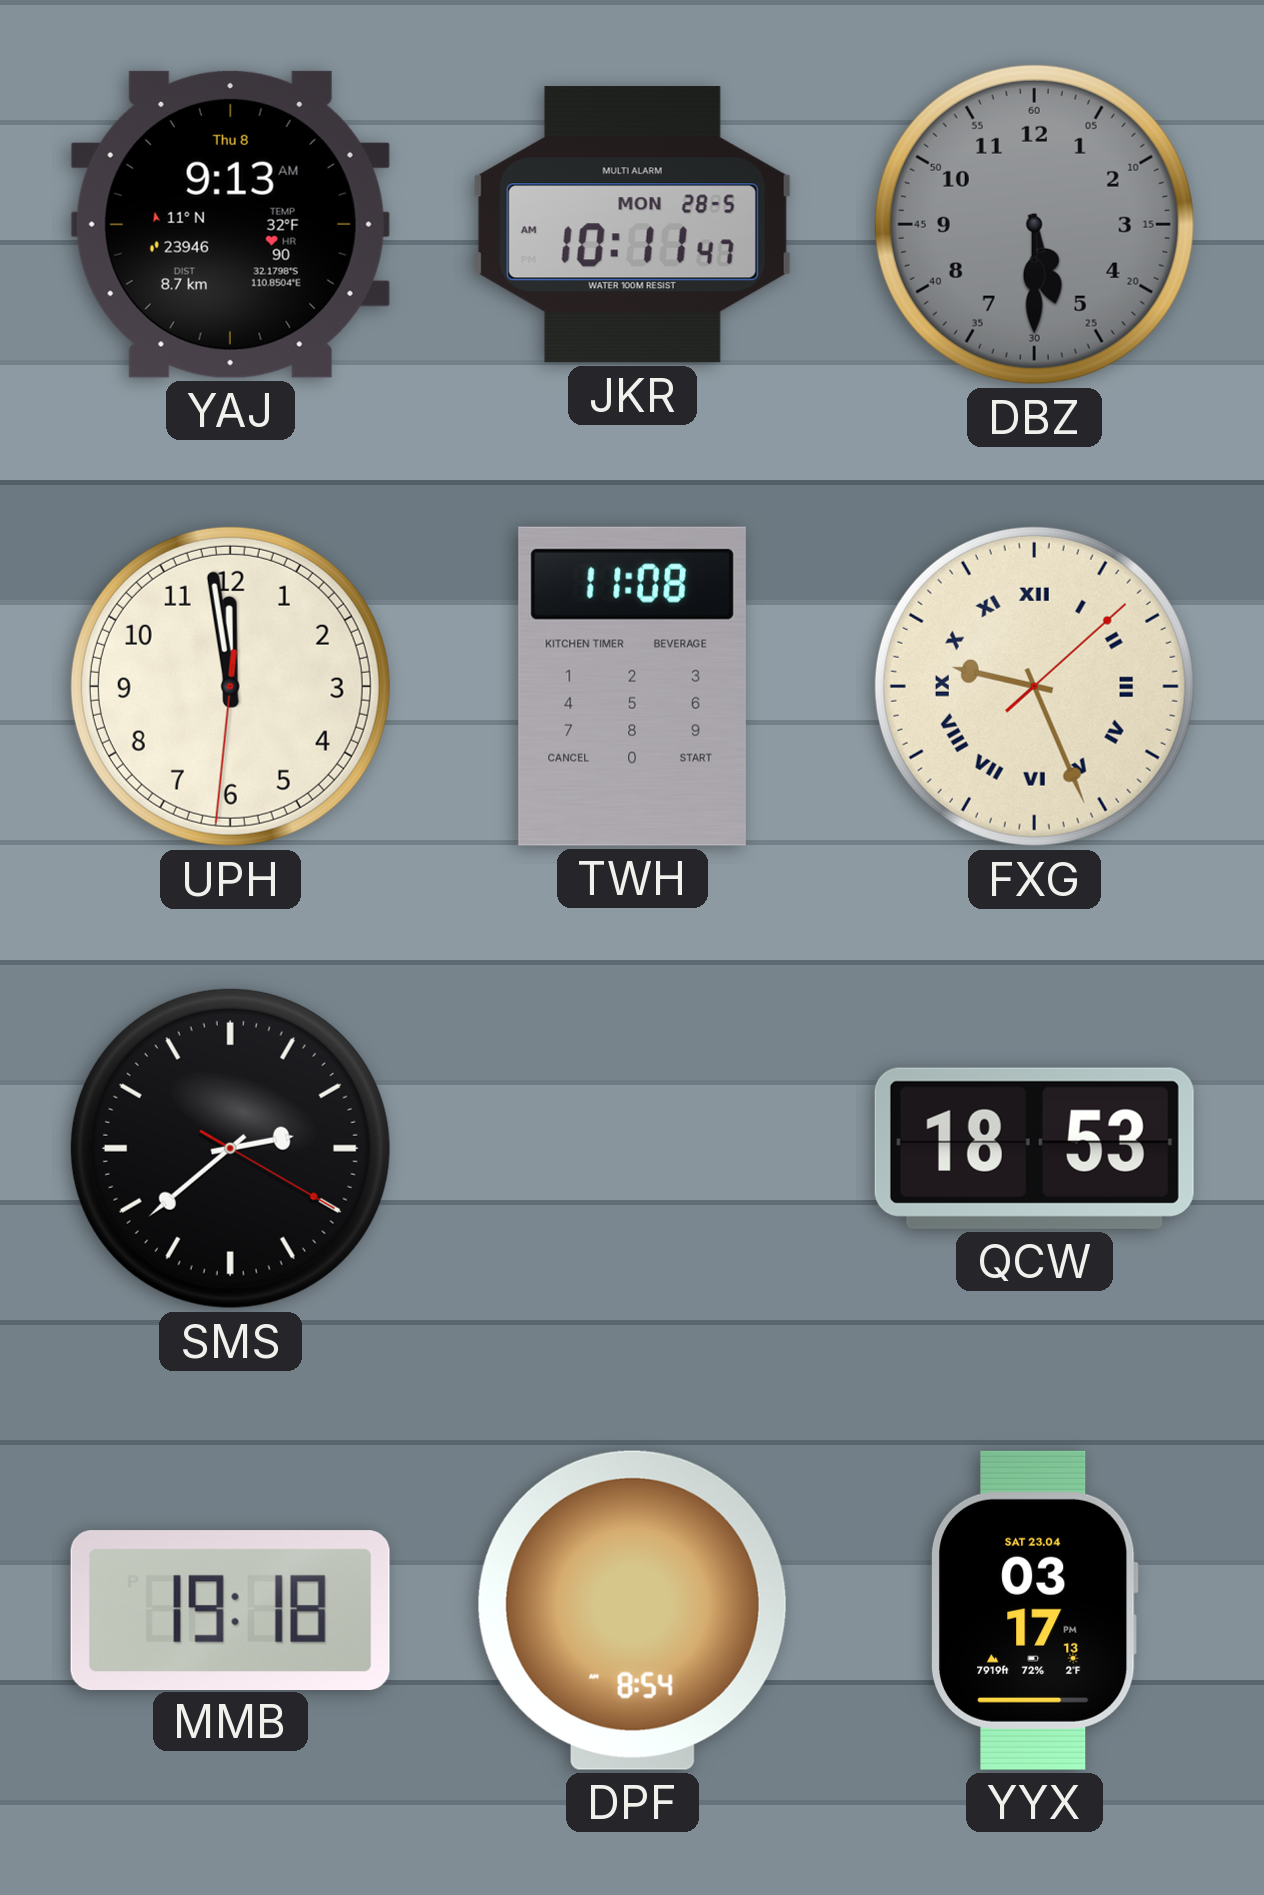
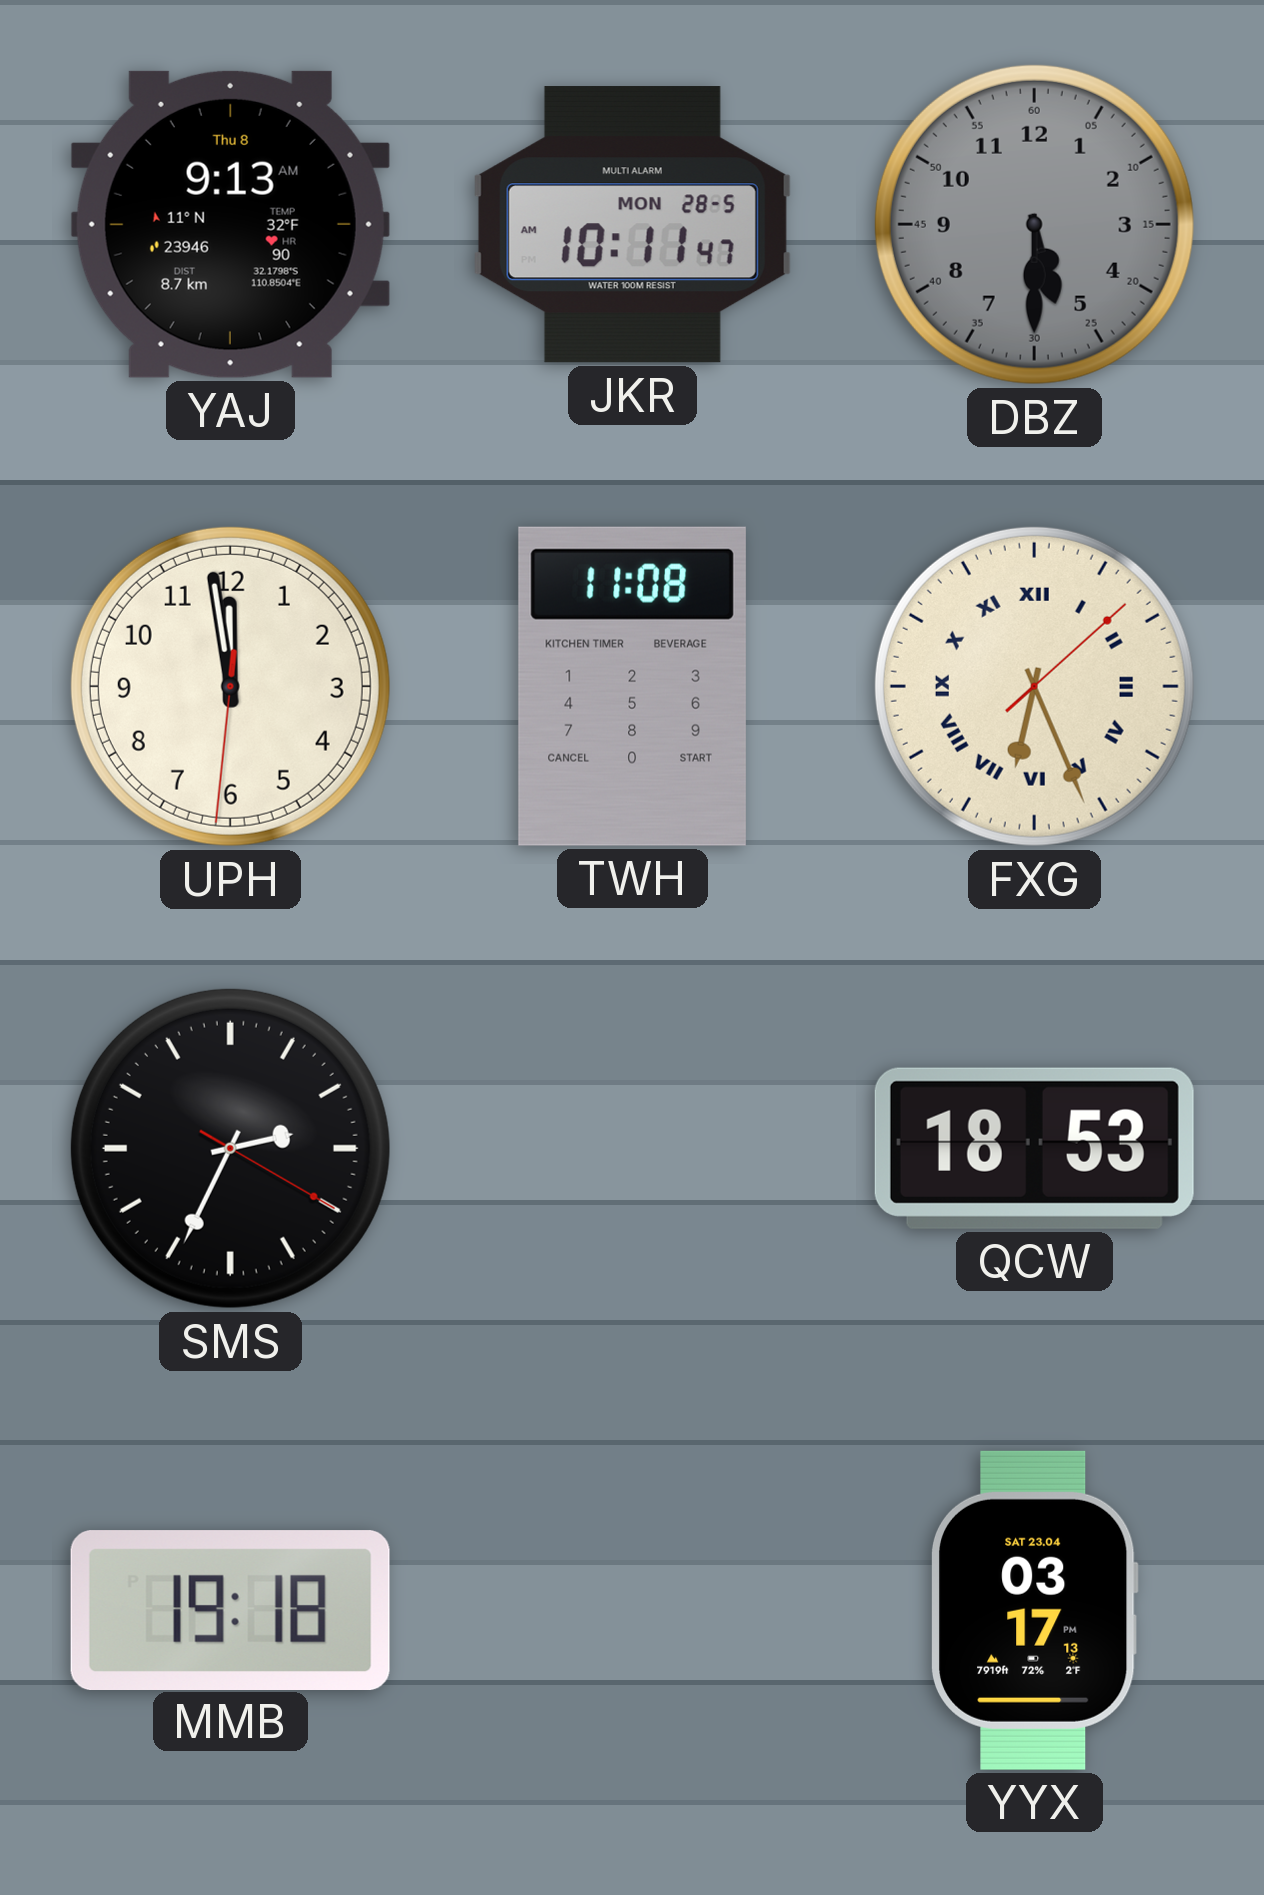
FXG: 9:26 -> 6:26
SMS: 2:38 -> 2:34
DPF: 8:54 -> none
